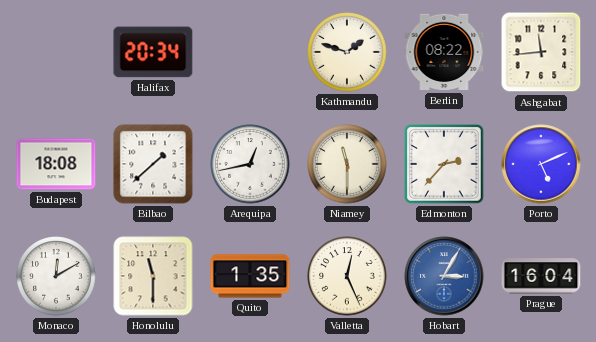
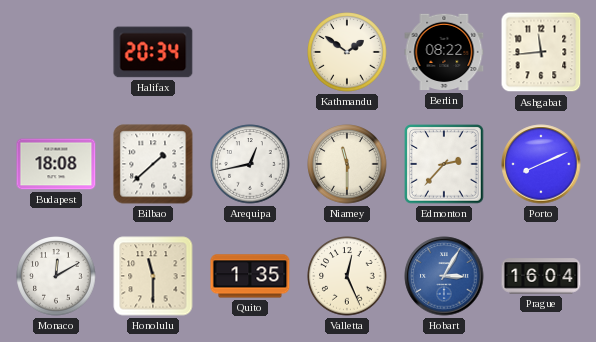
Kathmandu: 1:48 -> 1:51
Porto: 5:11 -> 8:11
